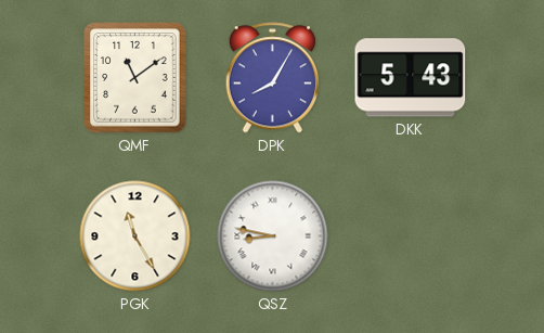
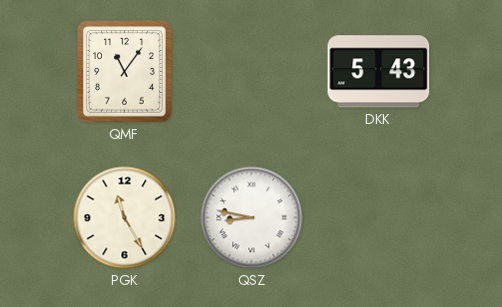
QMF: 11:09 -> 11:06
DPK: 8:05 -> none
